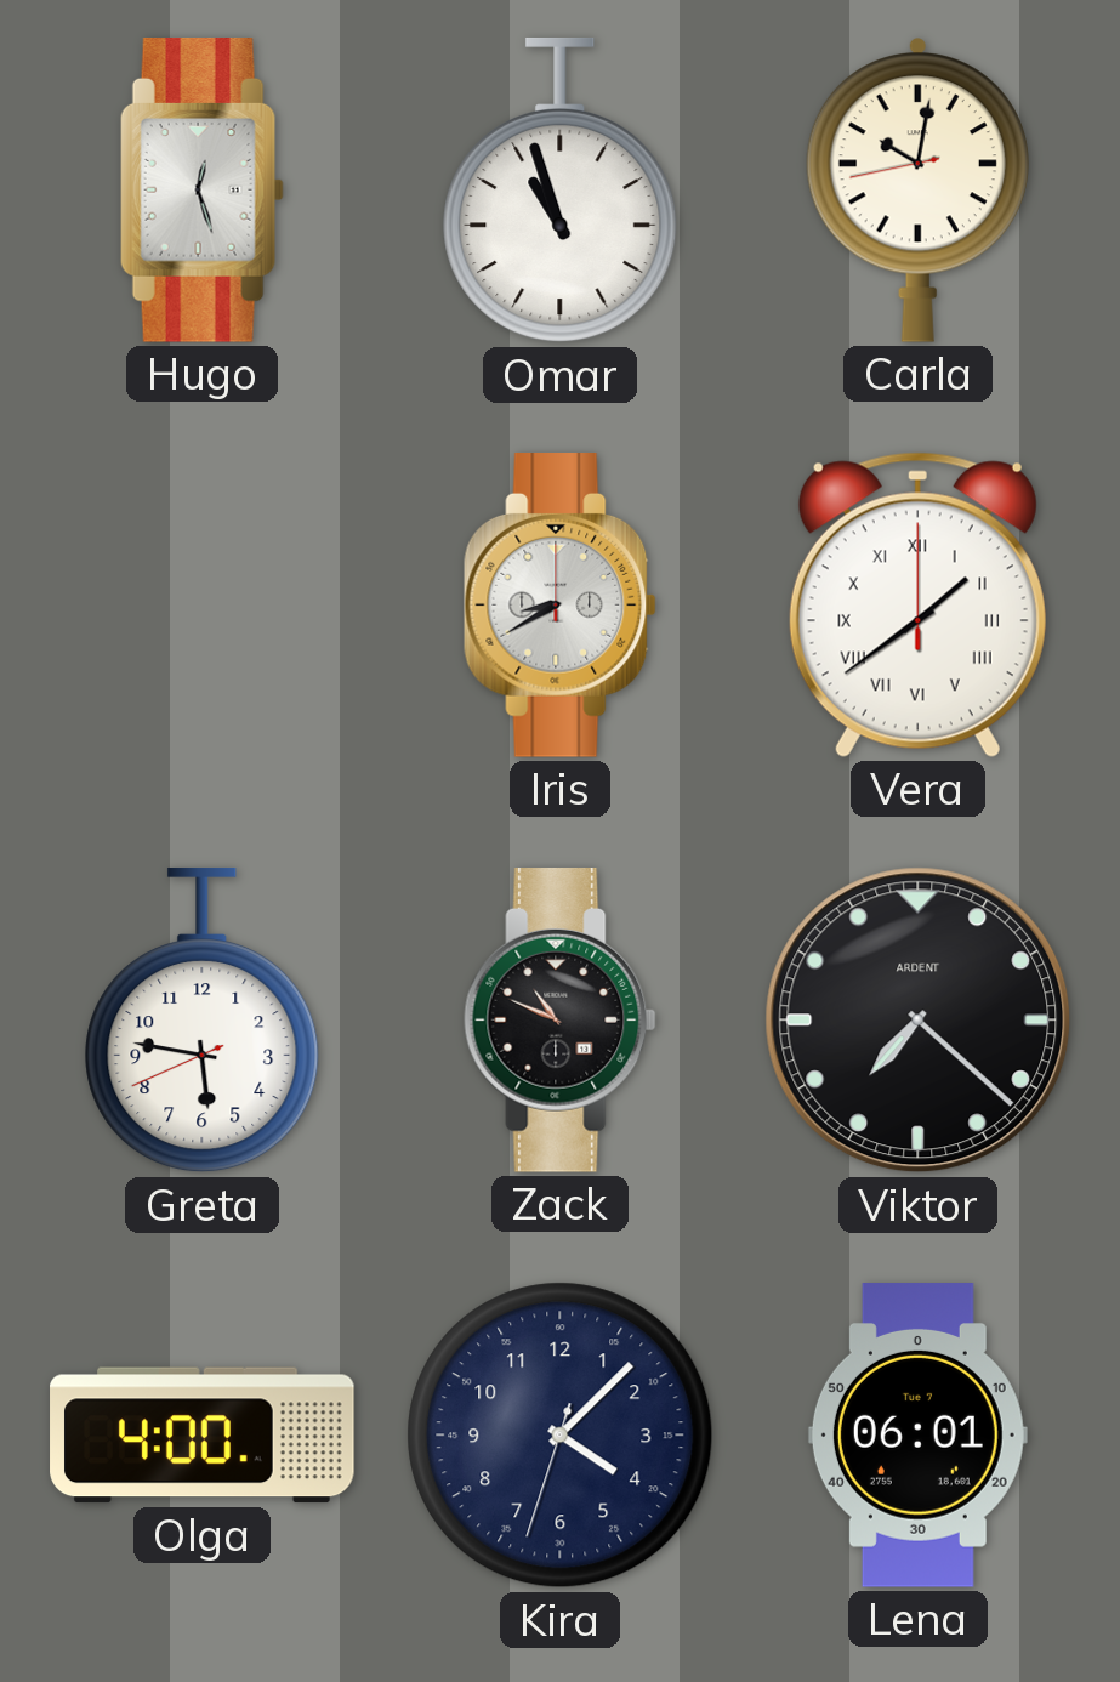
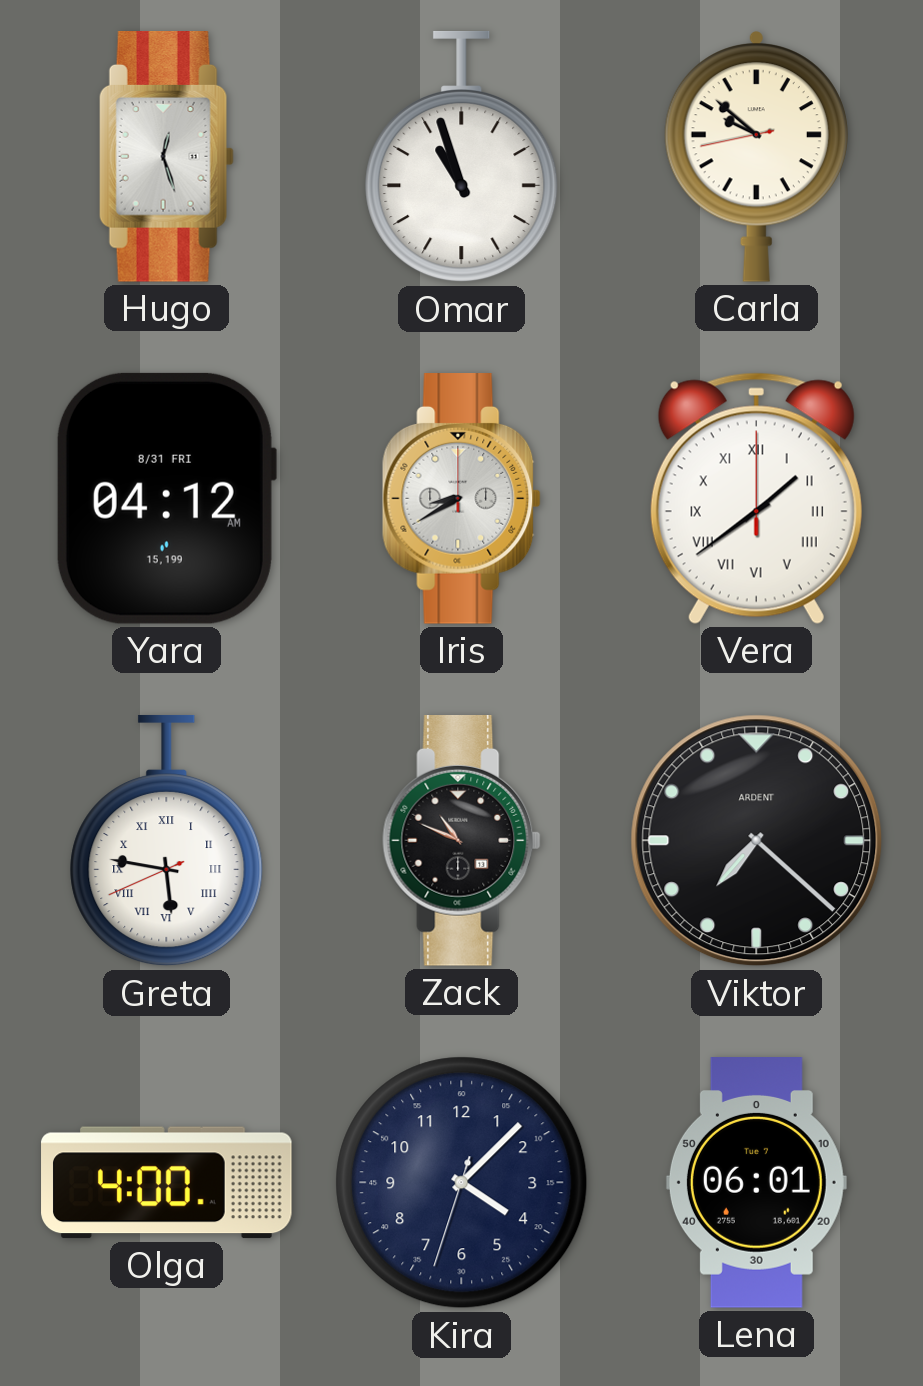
Carla: 10:01 -> 9:51
Yara: none -> 04:12
Greta numerals: Arabic -> Roman
